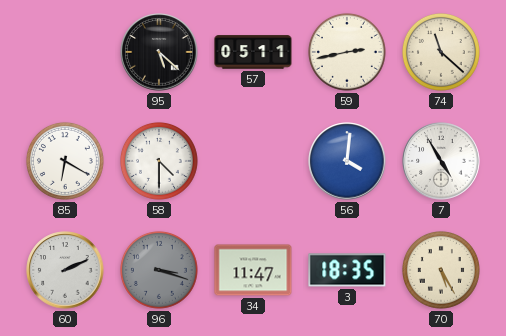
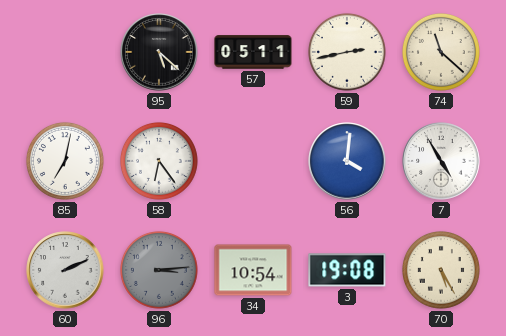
85: 6:20 -> 7:02
58: 4:30 -> 6:24
96: 3:18 -> 3:14
34: 11:47 -> 10:54
3: 18:35 -> 19:08
